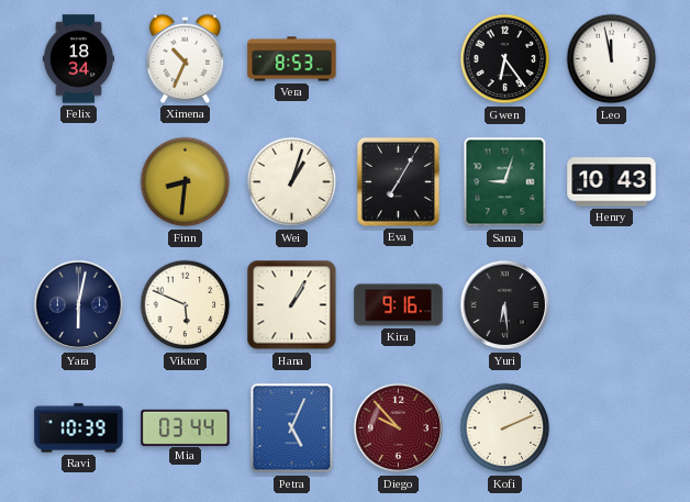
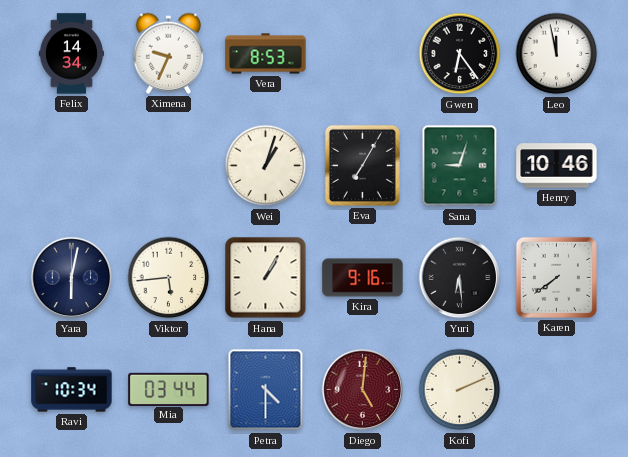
Felix: 18:34 -> 14:34
Ximena: 10:34 -> 9:34
Finn: 8:31 -> none
Henry: 10:43 -> 10:46
Viktor: 5:49 -> 5:44
Karen: none -> 7:39
Ravi: 10:39 -> 10:34
Petra: 5:04 -> 4:30
Diego: 9:53 -> 5:01
